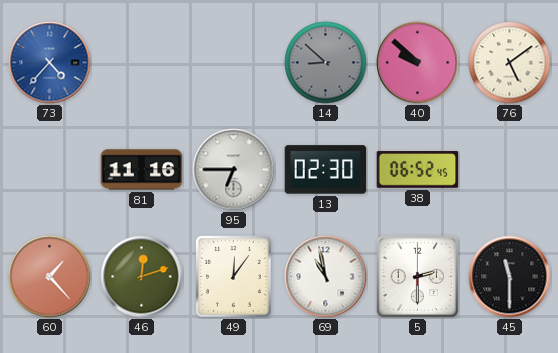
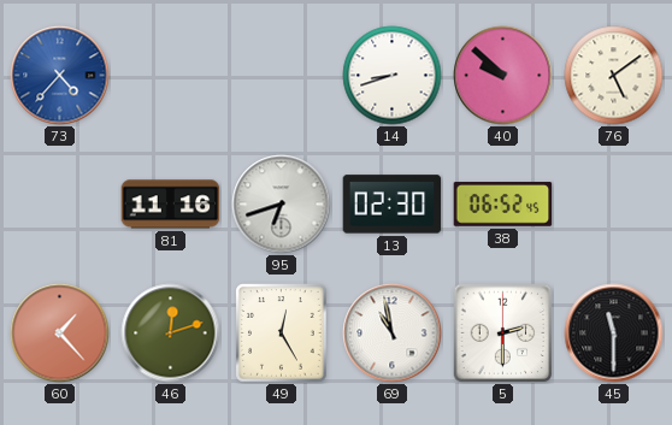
14: 8:52 -> 8:42
14 dial: grey -> white
95: 6:45 -> 6:42
49: 12:06 -> 12:25
